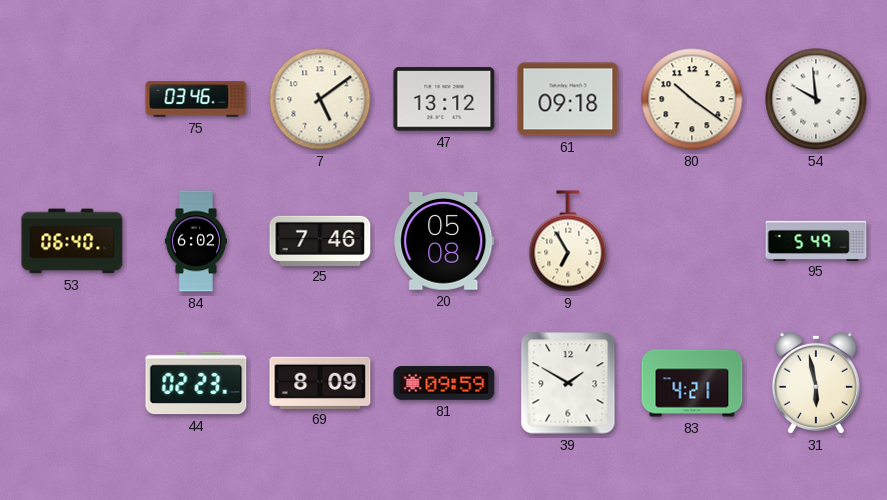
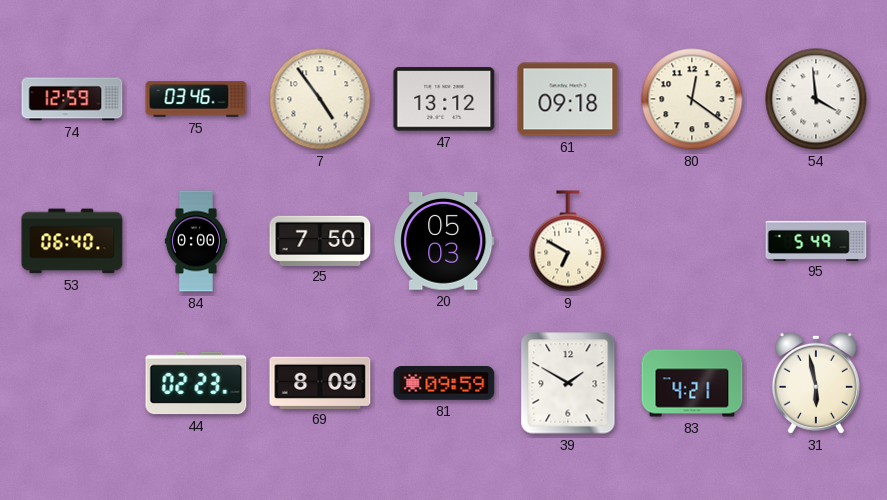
74: none -> 12:59
7: 5:09 -> 4:54
80: 10:21 -> 12:21
54: 9:59 -> 3:59
84: 6:02 -> 0:00
25: 7:46 -> 7:50
20: 05:08 -> 05:03
9: 6:55 -> 6:50
